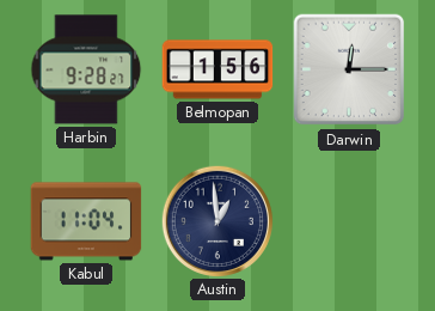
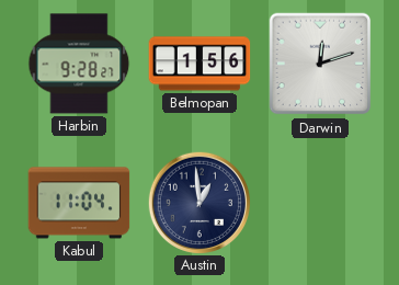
Darwin: 12:15 -> 12:12
